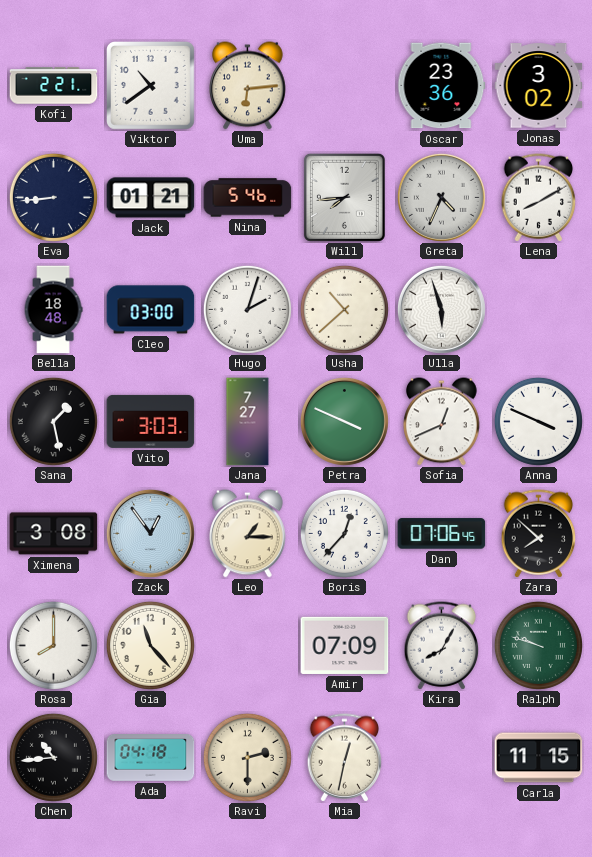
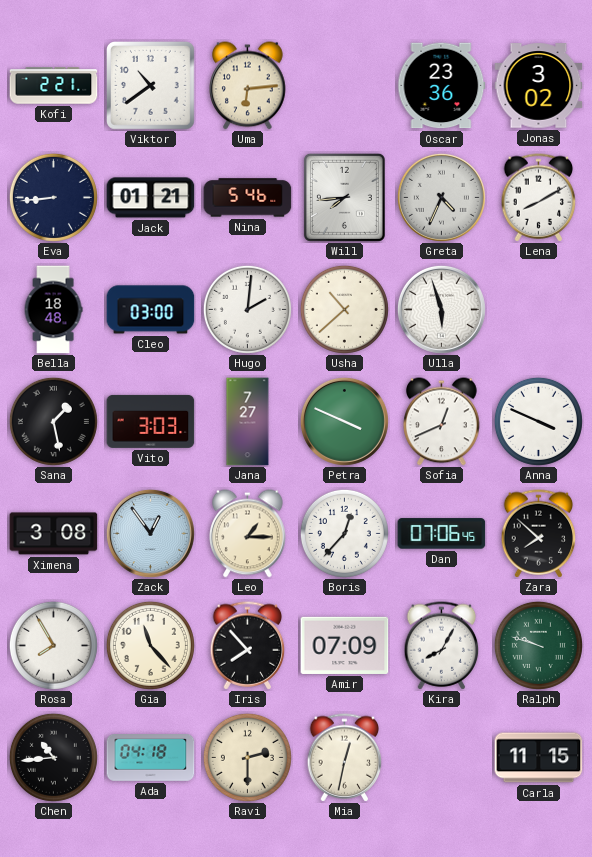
Hugo: 2:03 -> 2:01
Rosa: 8:00 -> 7:55
Iris: none -> 7:53
